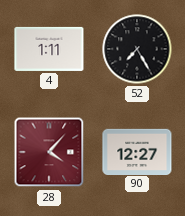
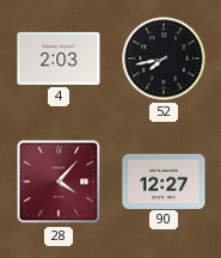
4: 1:11 -> 2:03
52: 7:25 -> 7:43
